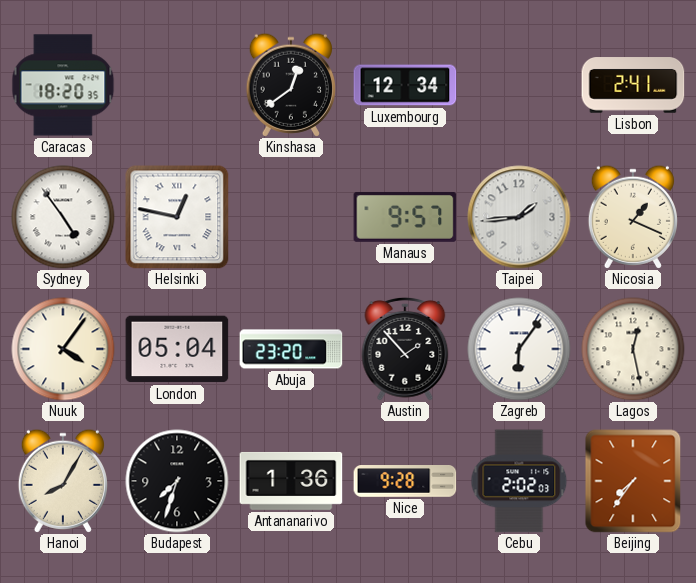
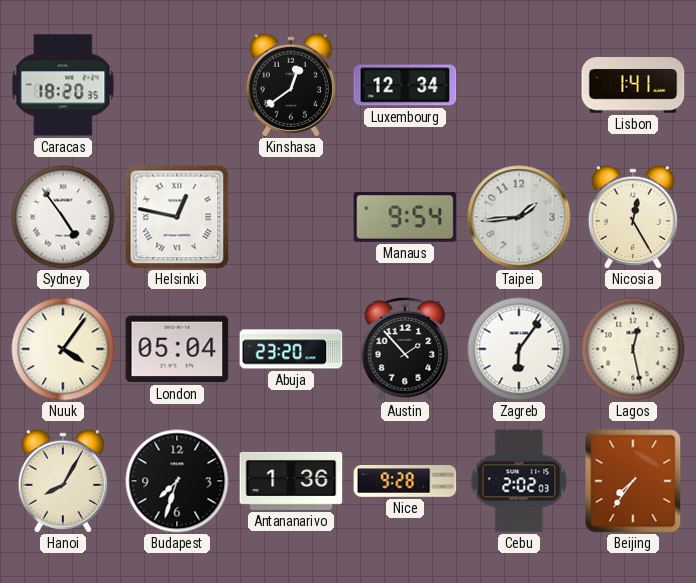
Lisbon: 2:41 -> 1:41
Manaus: 9:57 -> 9:54
Nicosia: 1:19 -> 12:25
